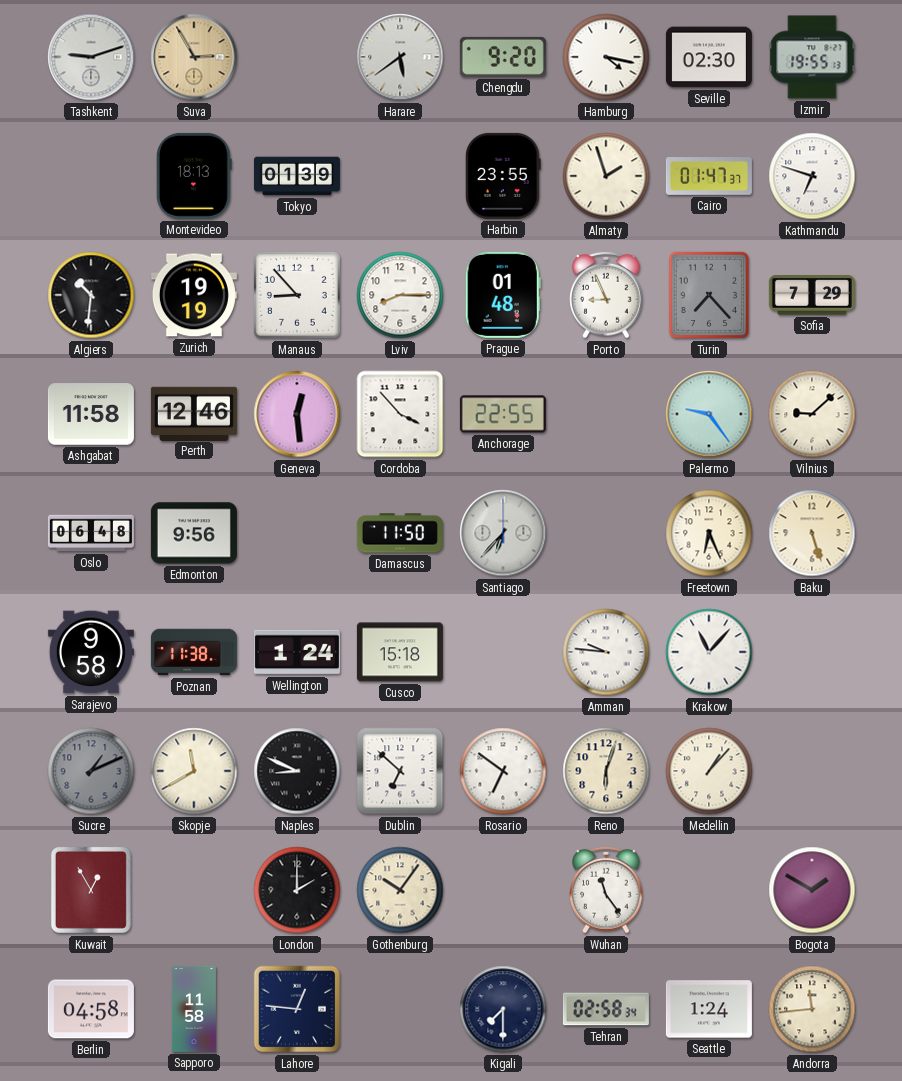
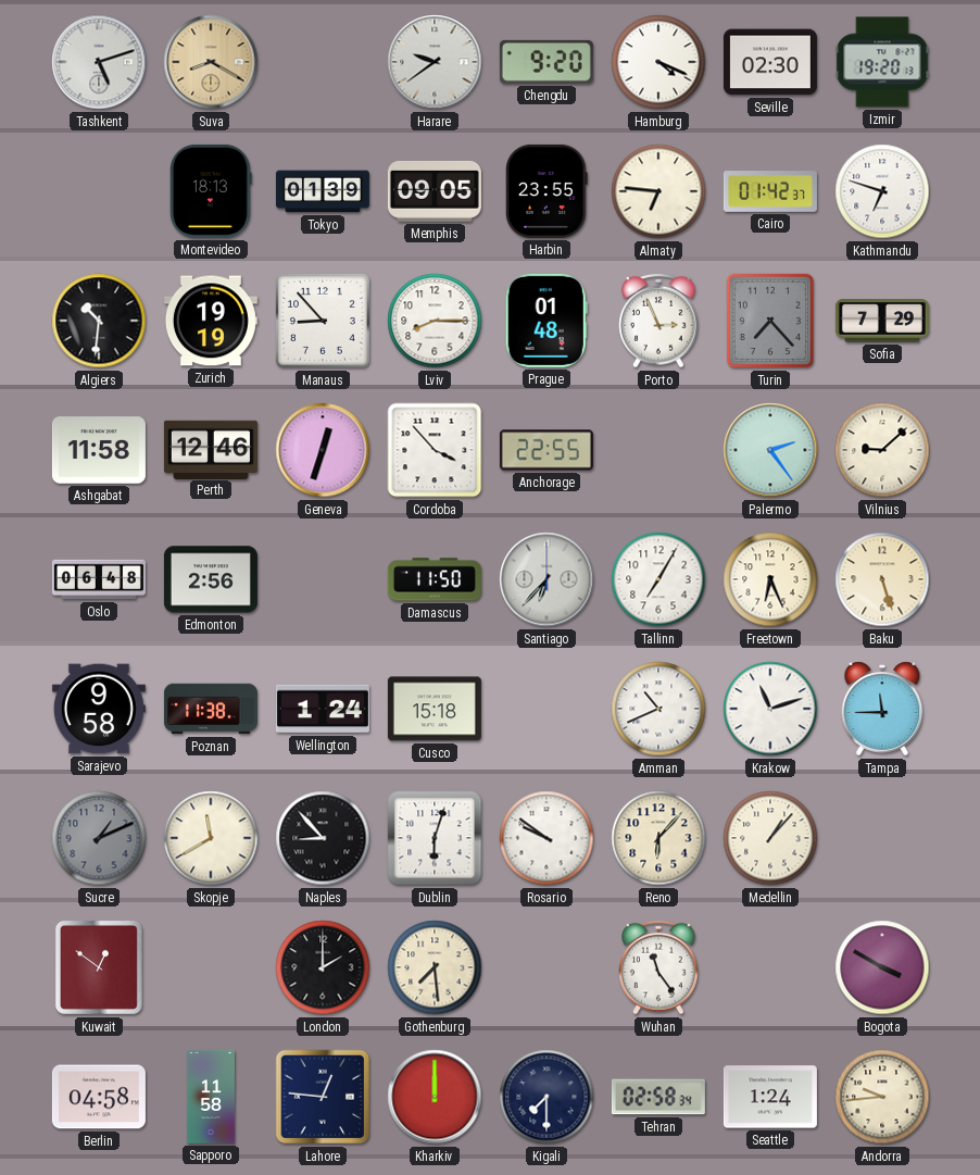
Tashkent: 9:12 -> 5:12
Suva: 2:55 -> 8:20
Harare: 5:39 -> 9:39
Hamburg: 4:17 -> 4:19
Izmir: 19:55 -> 19:20
Memphis: none -> 09:05
Almaty: 1:57 -> 6:46
Cairo: 01:47 -> 01:42
Porto: 8:56 -> 2:56
Geneva: 12:29 -> 12:33
Palermo: 9:24 -> 2:24
Edmonton: 9:56 -> 2:56
Tallinn: none -> 7:05
Amman: 9:46 -> 10:41
Krakow: 11:07 -> 11:12
Tampa: none -> 11:45
Naples: 8:49 -> 8:53
Dublin: 6:52 -> 6:03
Rosario: 6:51 -> 9:51
Reno: 6:03 -> 6:07
Kuwait: 12:55 -> 12:51
Gothenburg: 10:06 -> 7:29
Bogota: 1:50 -> 3:50
Kharkiv: none -> 12:00
Andorra: 11:44 -> 9:44
